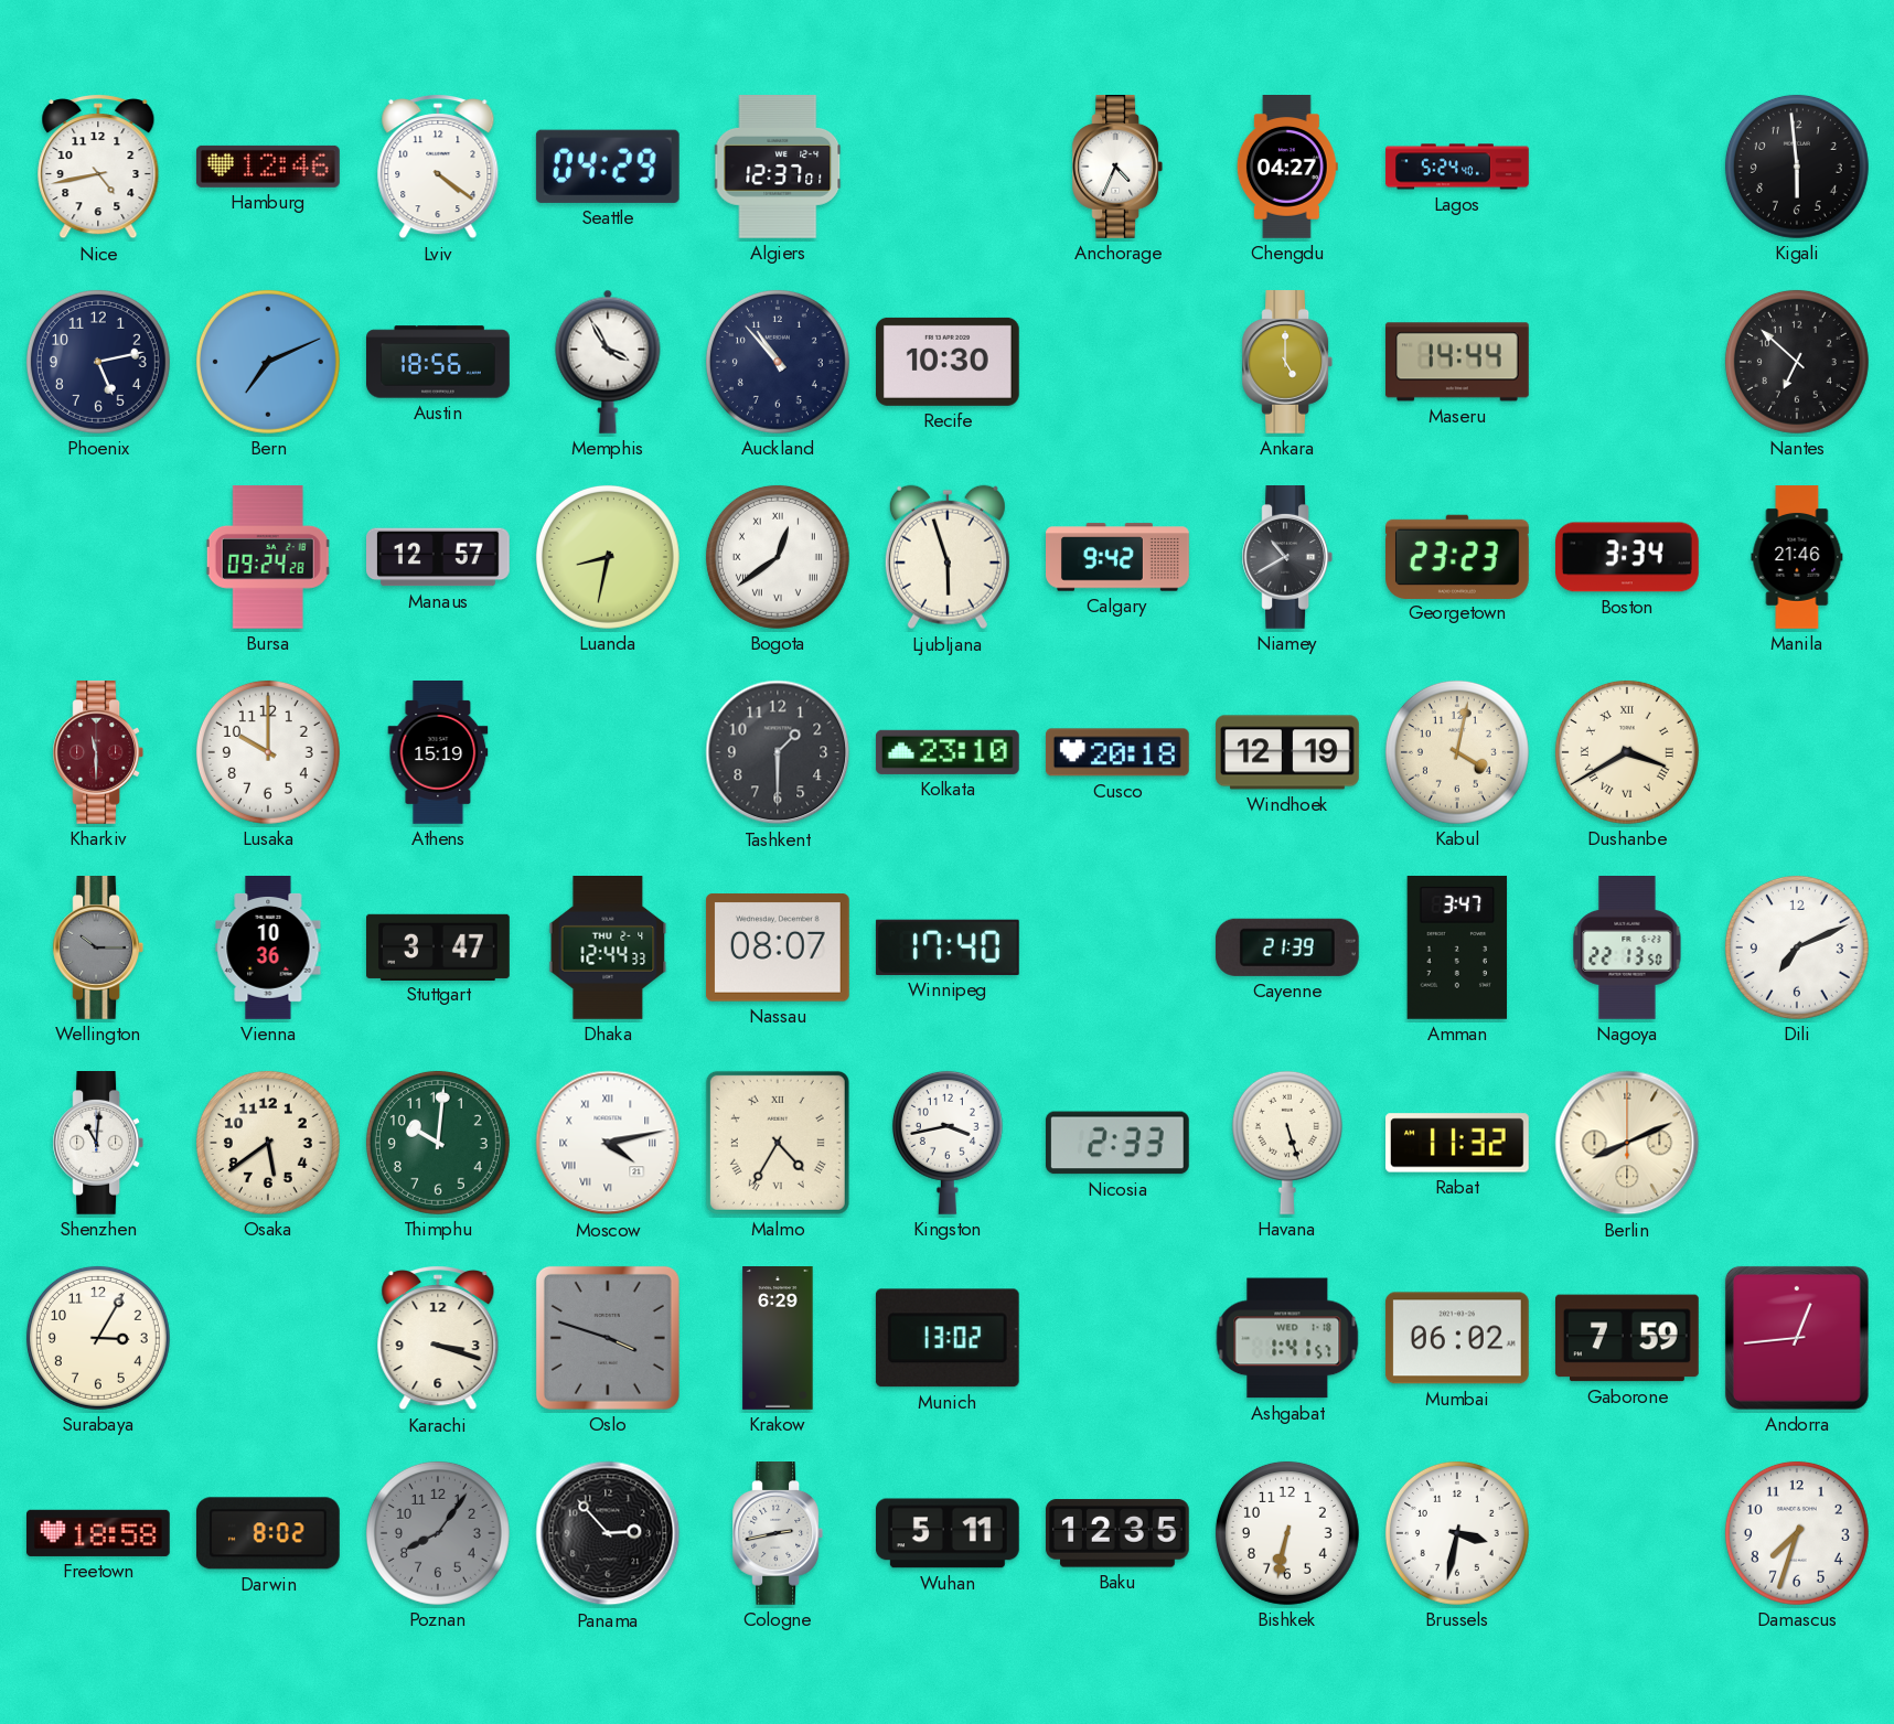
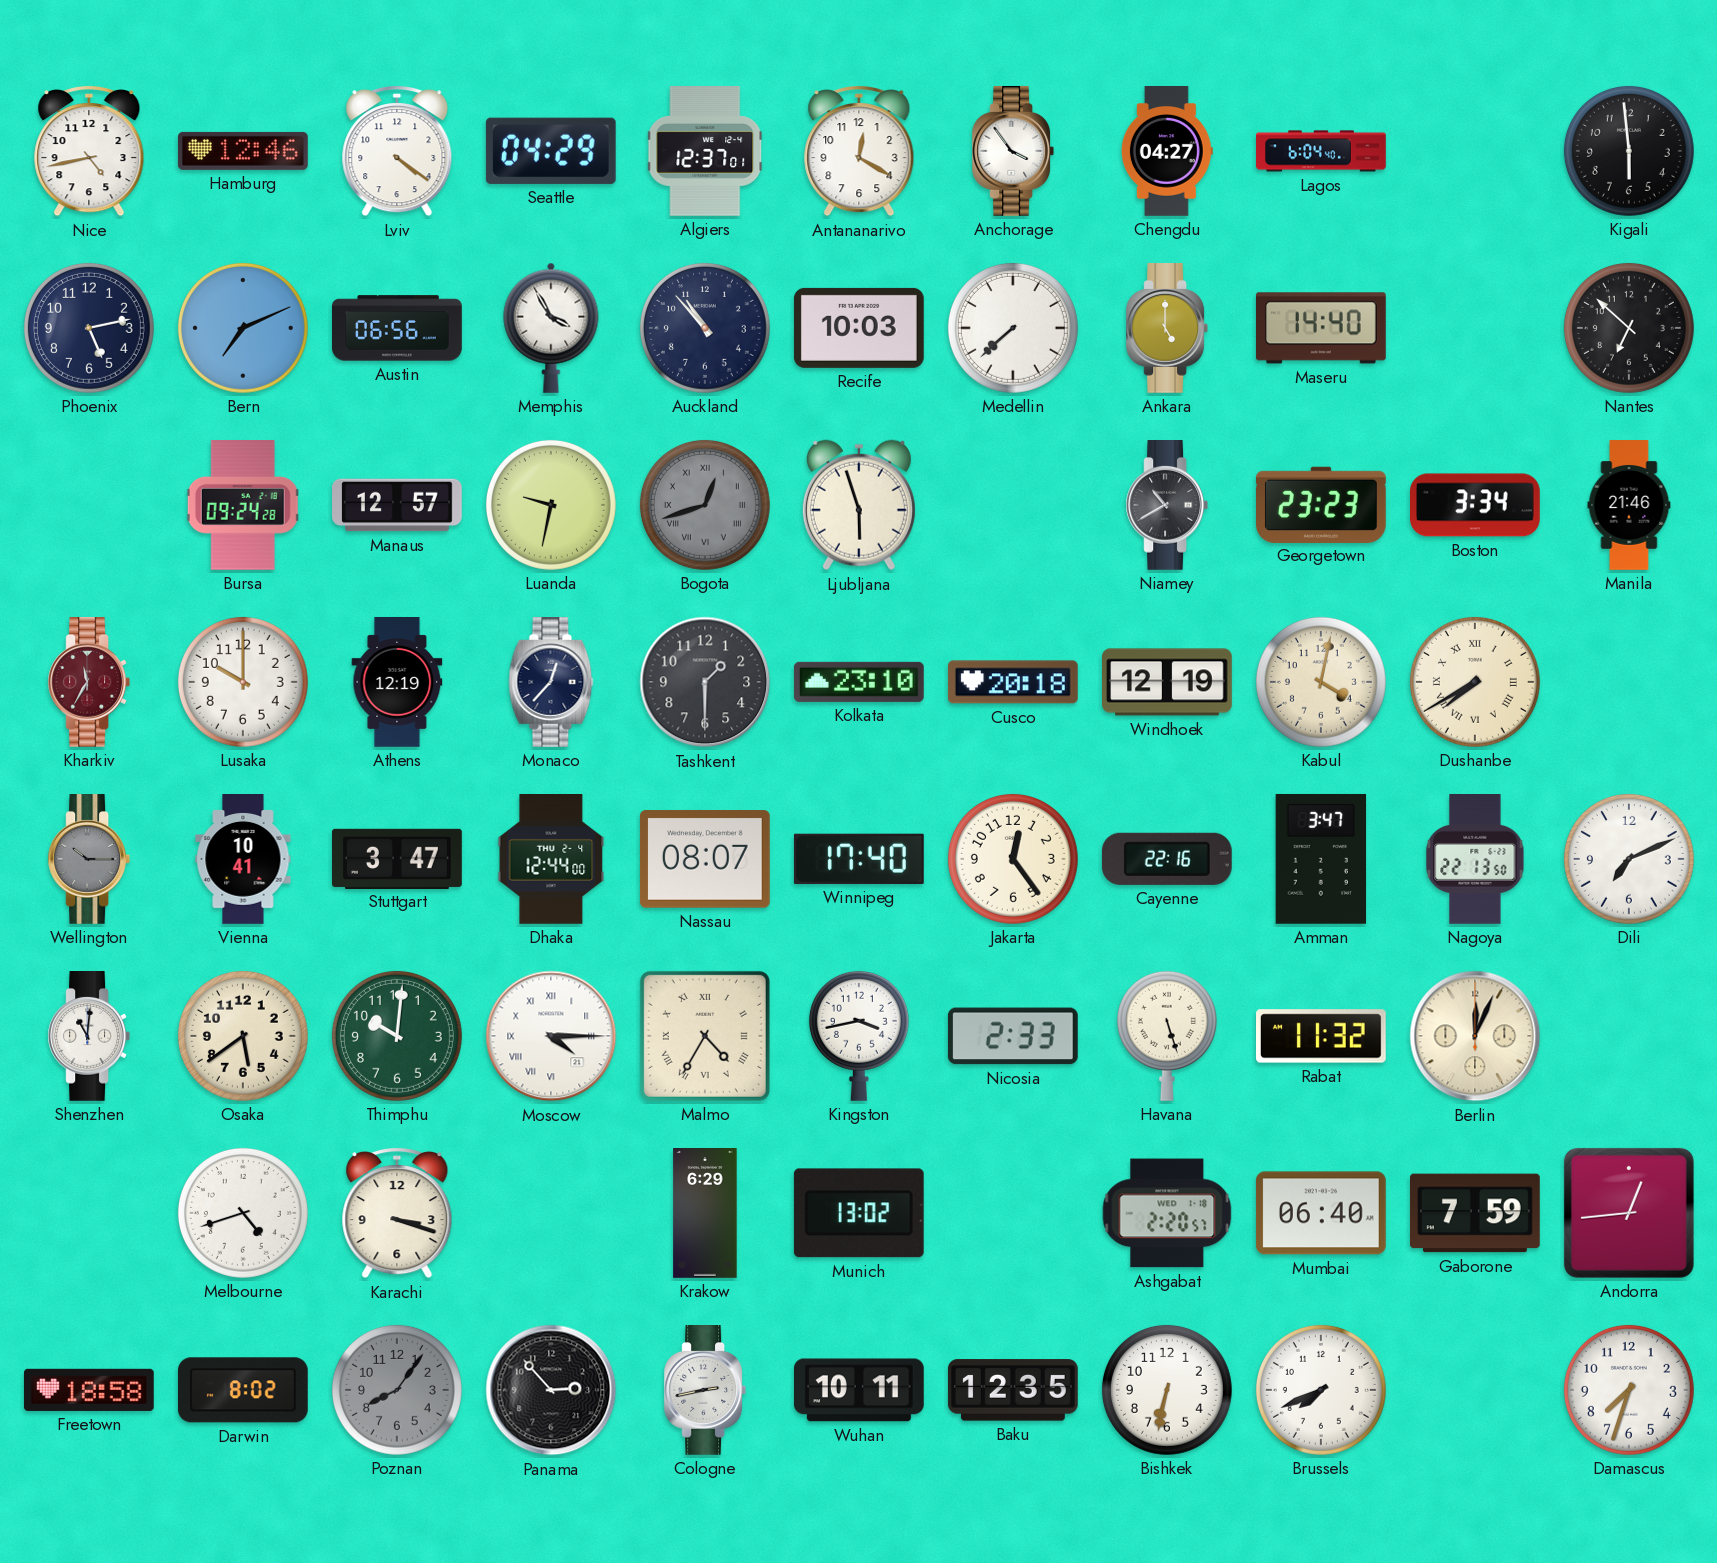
Antananarivo: none -> 12:20
Anchorage: 4:34 -> 3:54
Lagos: 5:24 -> 6:04
Austin: 18:56 -> 06:56
Recife: 10:30 -> 10:03
Medellin: none -> 7:38
Maseru: 14:44 -> 14:40
Luanda: 8:32 -> 9:32
Bogota: 12:39 -> 12:42
Bogota dial: white -> grey
Calgary: 9:42 -> none
Kharkiv: 11:30 -> 11:35
Athens: 15:19 -> 12:19
Monaco: none -> 12:37
Dushanbe: 3:40 -> 7:40
Vienna: 10:36 -> 10:41
Dhaka: 12:44:33 -> 12:44:00
Jakarta: none -> 12:24
Cayenne: 21:39 -> 22:16
Moscow: 4:13 -> 4:15
Berlin: 8:11 -> 12:04
Surabaya: 3:05 -> none
Melbourne: none -> 4:42
Oslo: 3:48 -> none
Ashgabat: 1:41 -> 2:20
Mumbai: 06:02 -> 06:40
Wuhan: 5:11 -> 10:11
Brussels: 3:32 -> 7:41
